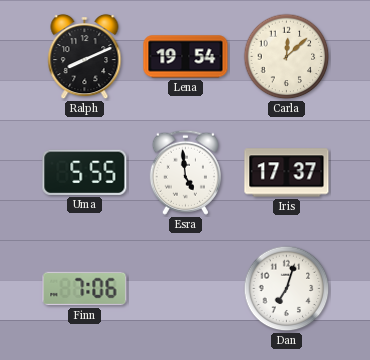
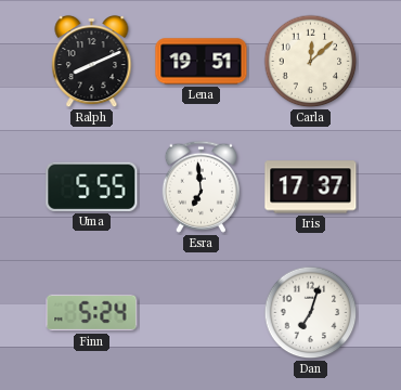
Lena: 19:54 -> 19:51
Esra: 4:59 -> 6:59
Finn: 7:06 -> 5:24
